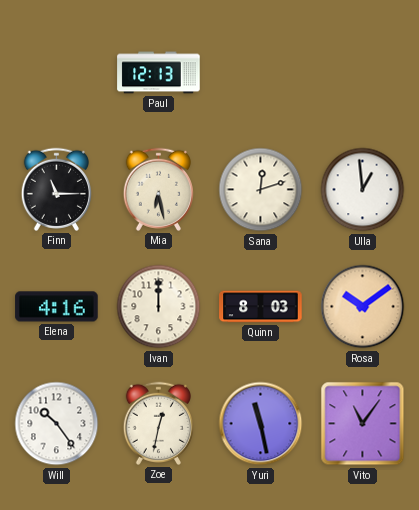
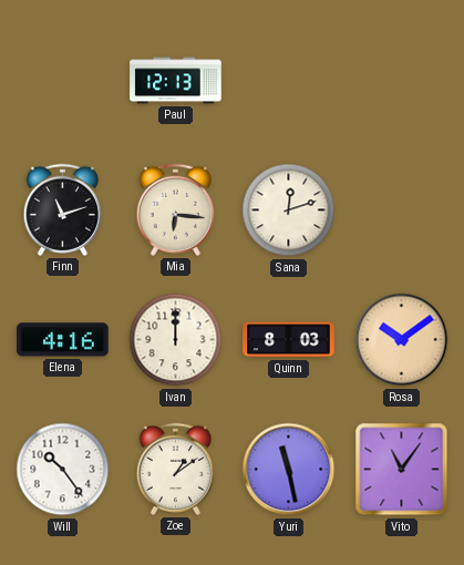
Finn: 11:15 -> 11:12
Mia: 6:28 -> 6:16
Ulla: 12:59 -> none
Zoe: 12:32 -> 1:09
